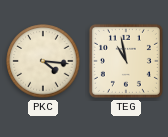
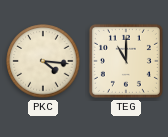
TEG: 10:58 -> 11:00
